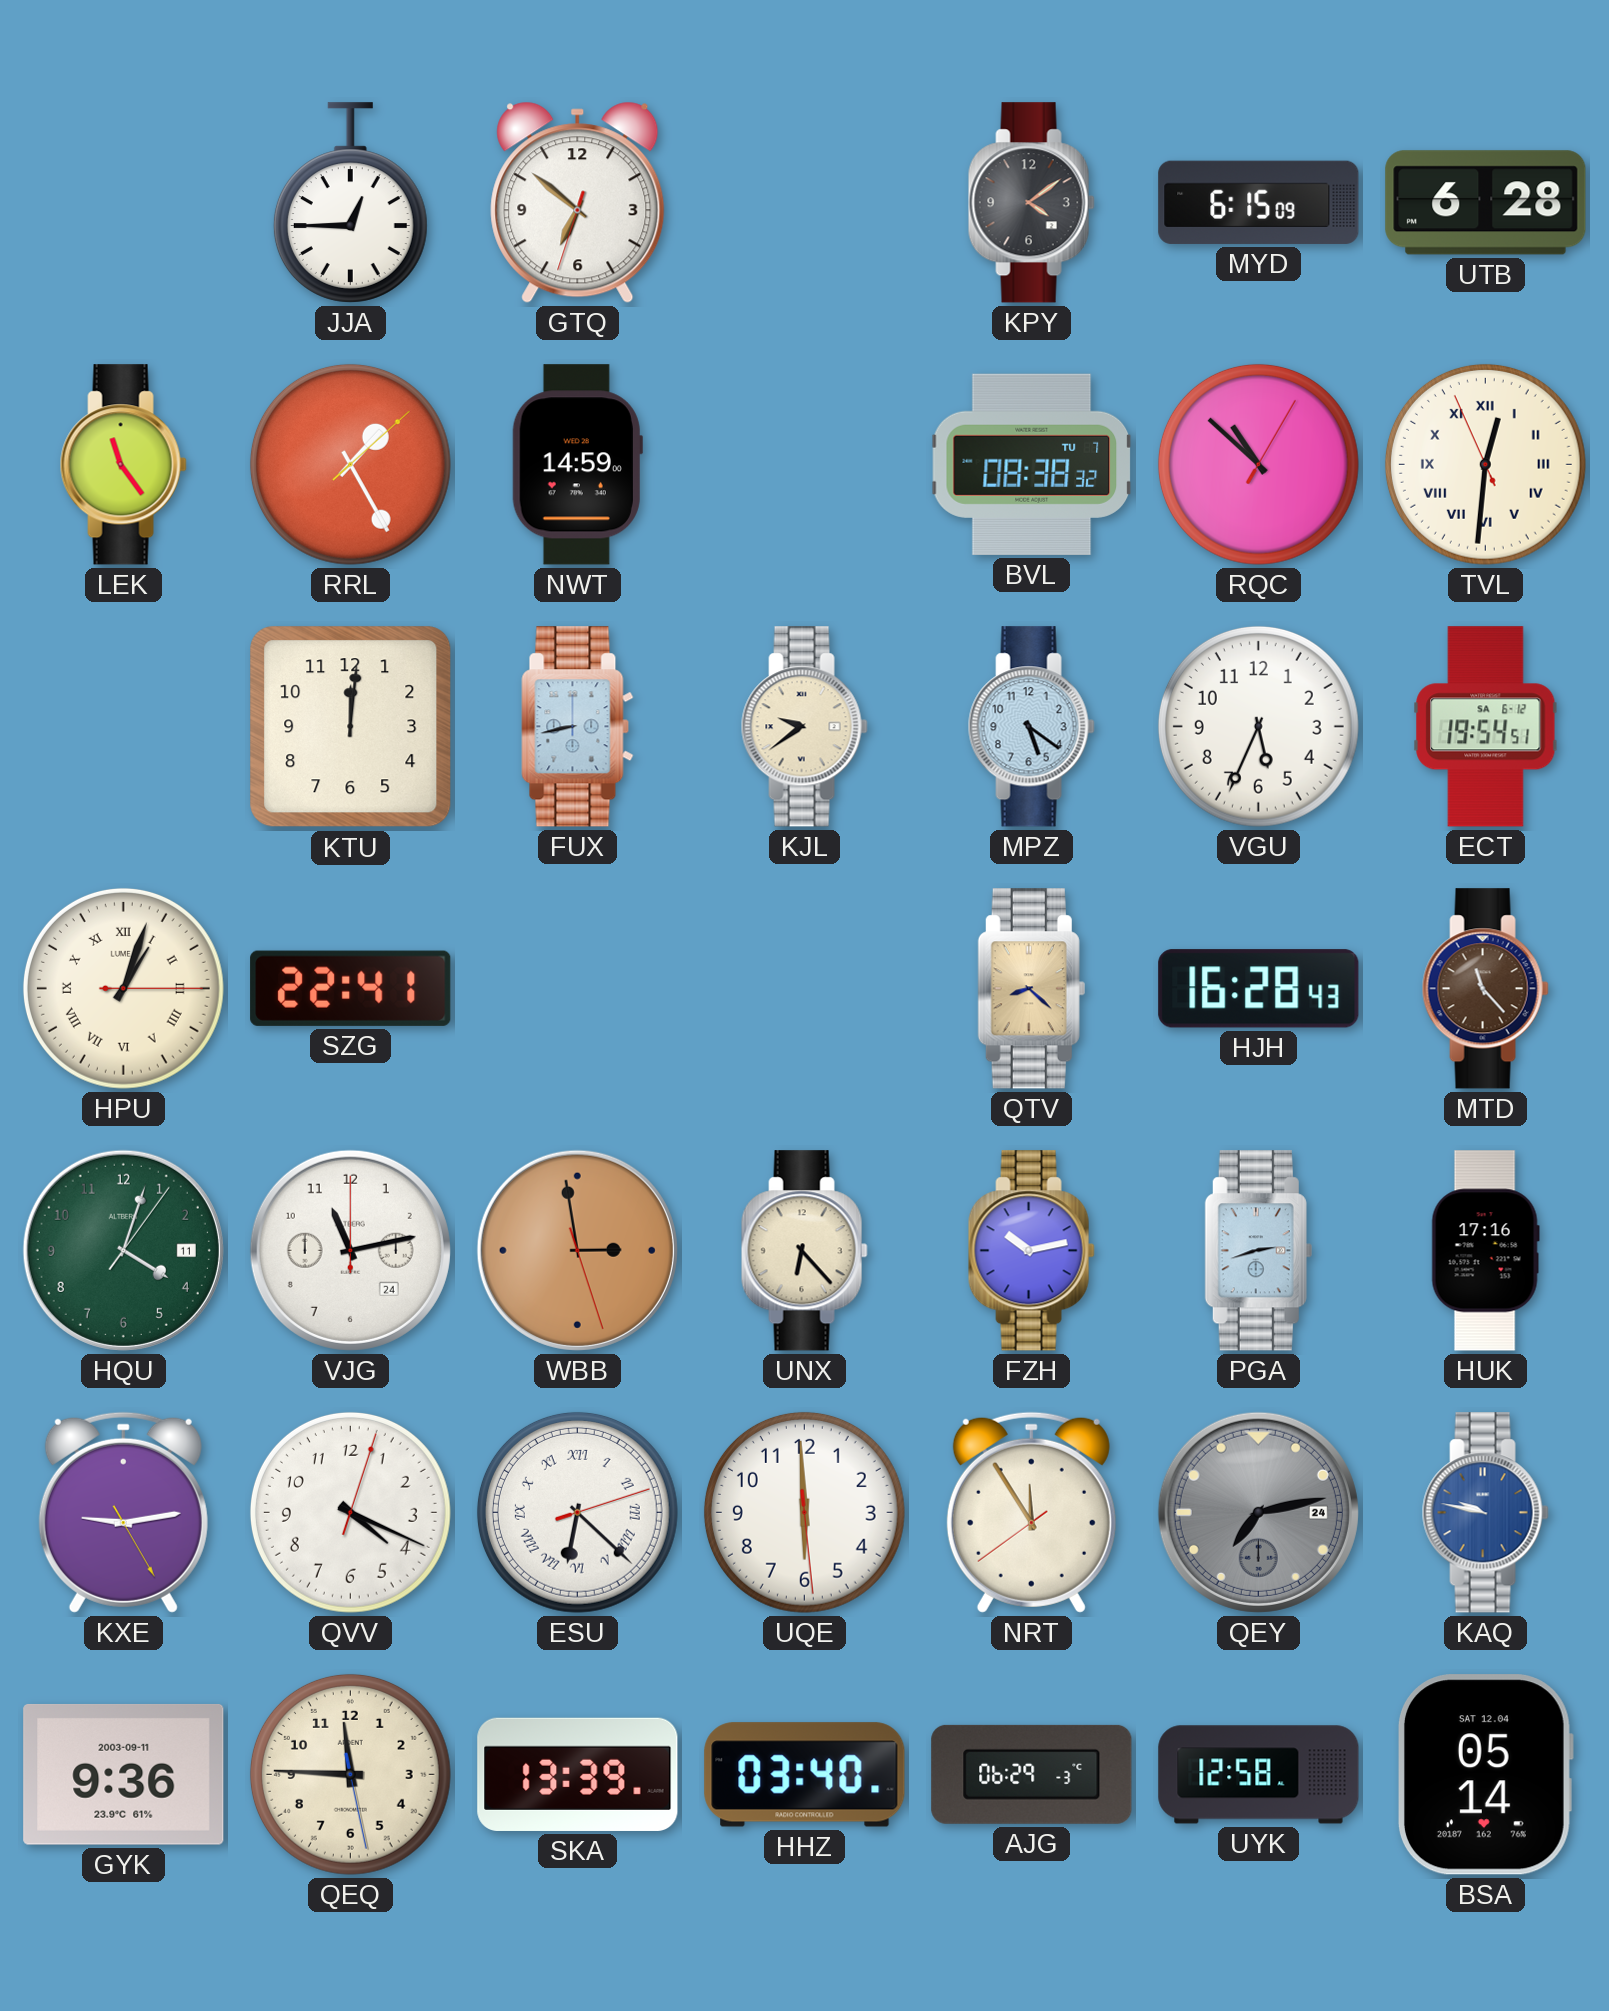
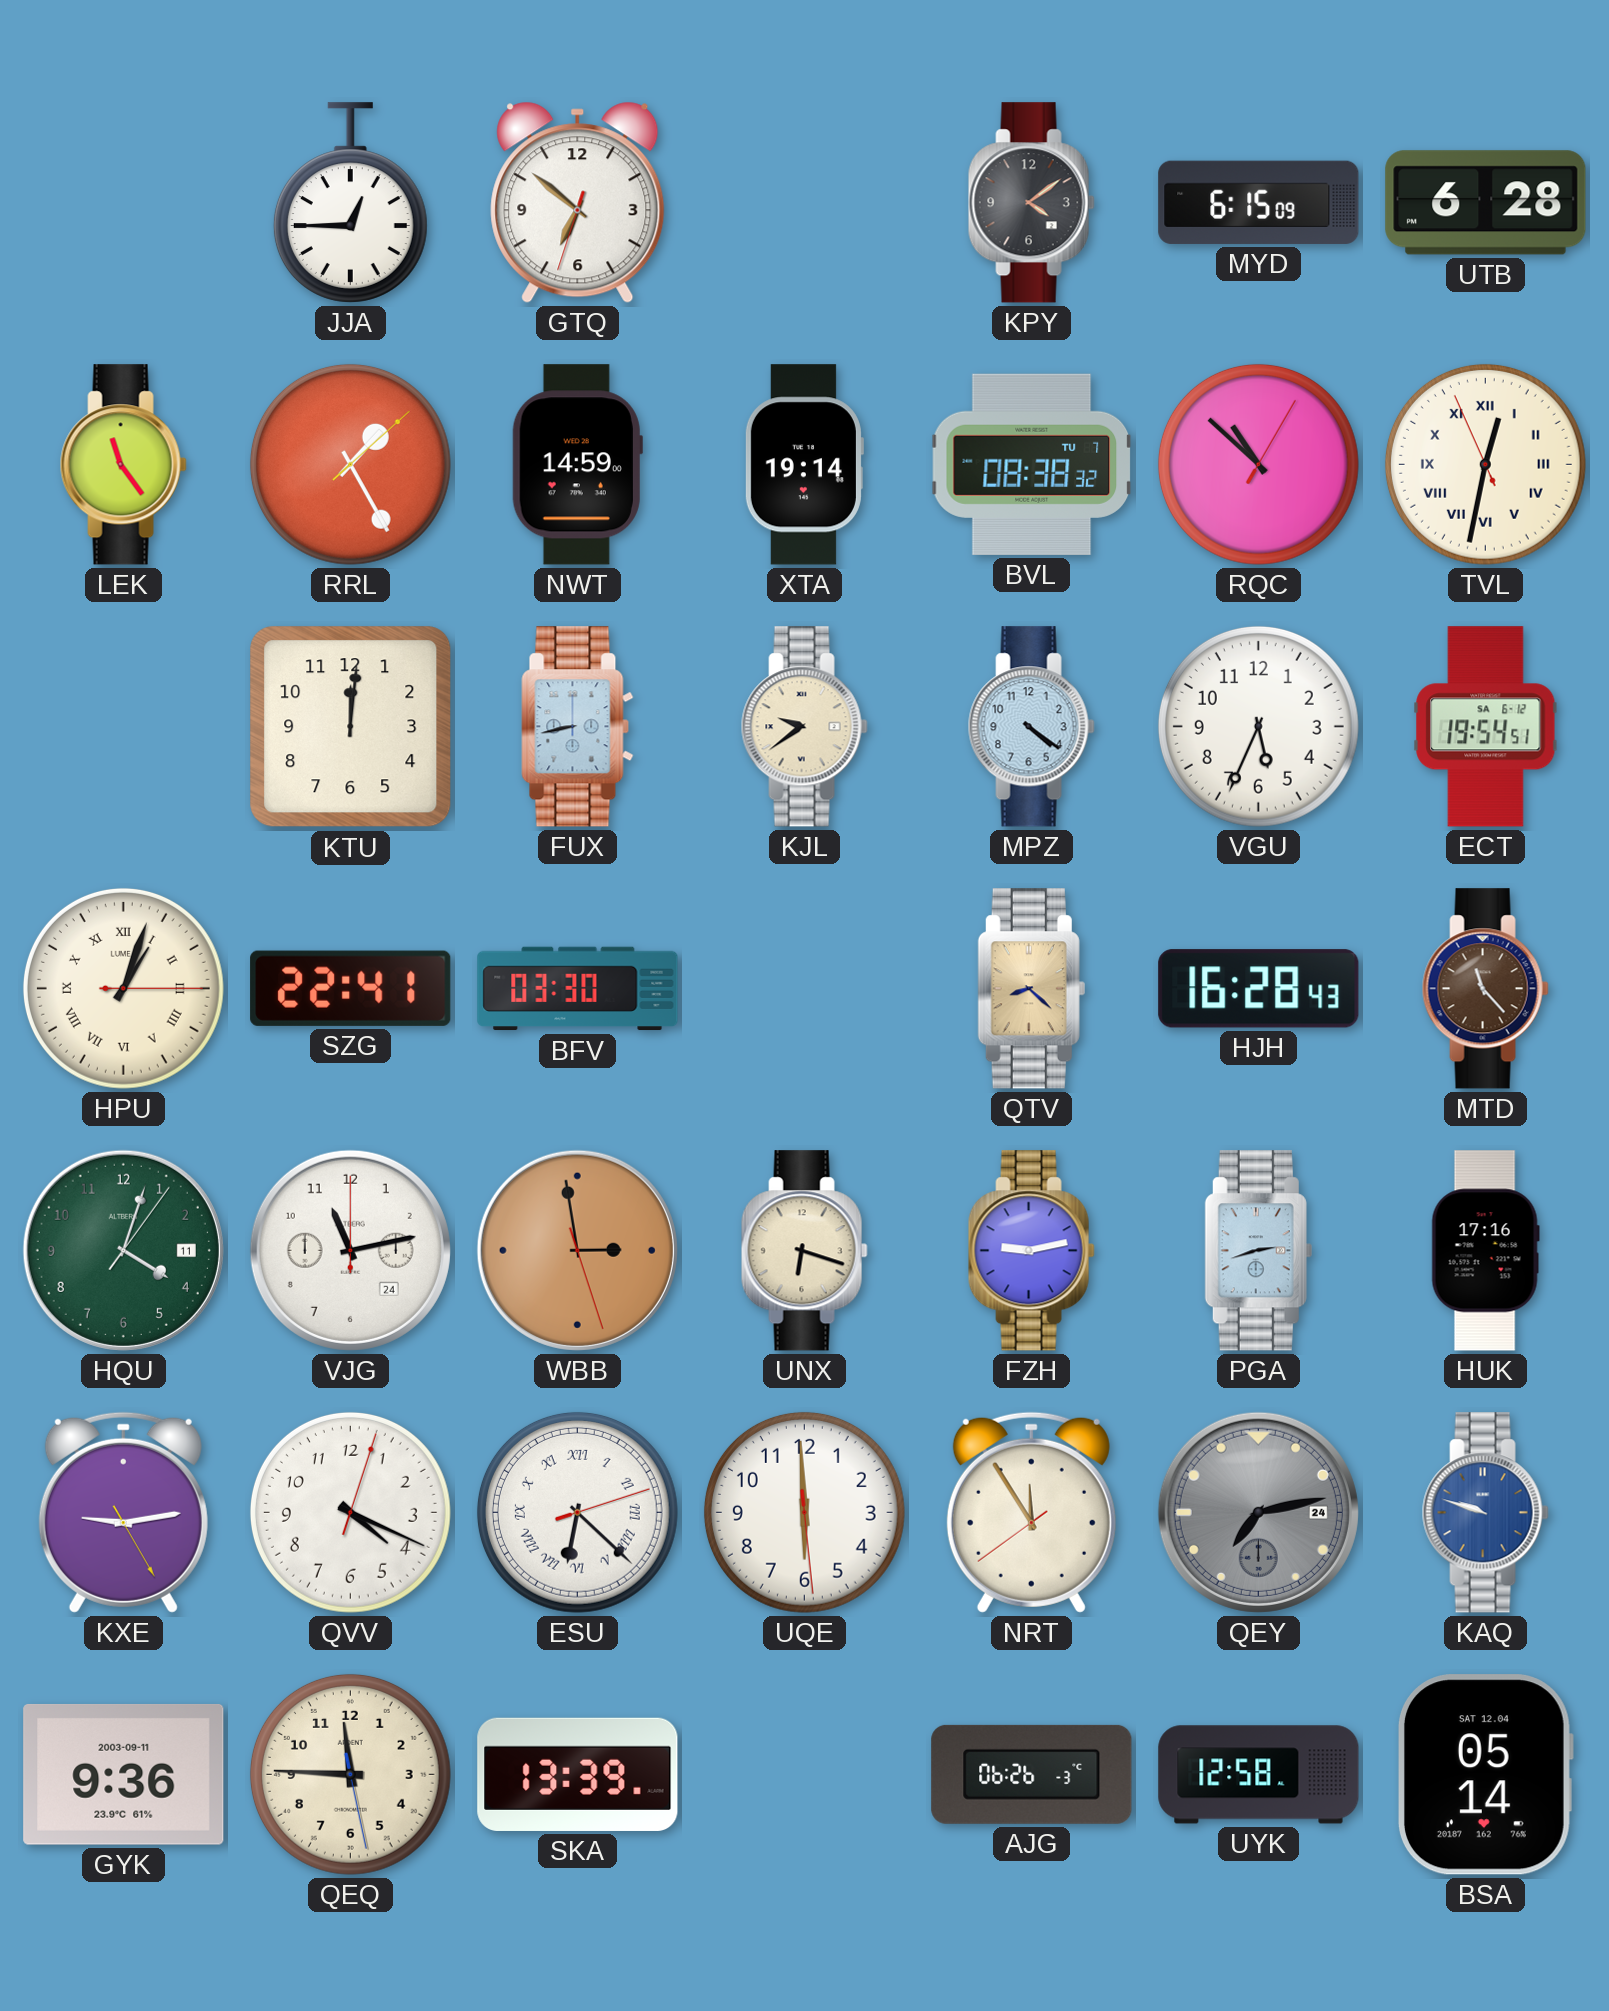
XTA: none -> 19:14
TVL: 12:30 -> 12:31
MPZ: 5:21 -> 4:21
BFV: none -> 03:30
UNX: 6:23 -> 6:18
FZH: 10:13 -> 9:13
KAQ: 9:47 -> 9:48
HHZ: 03:40 -> none
AJG: 06:29 -> 06:26
